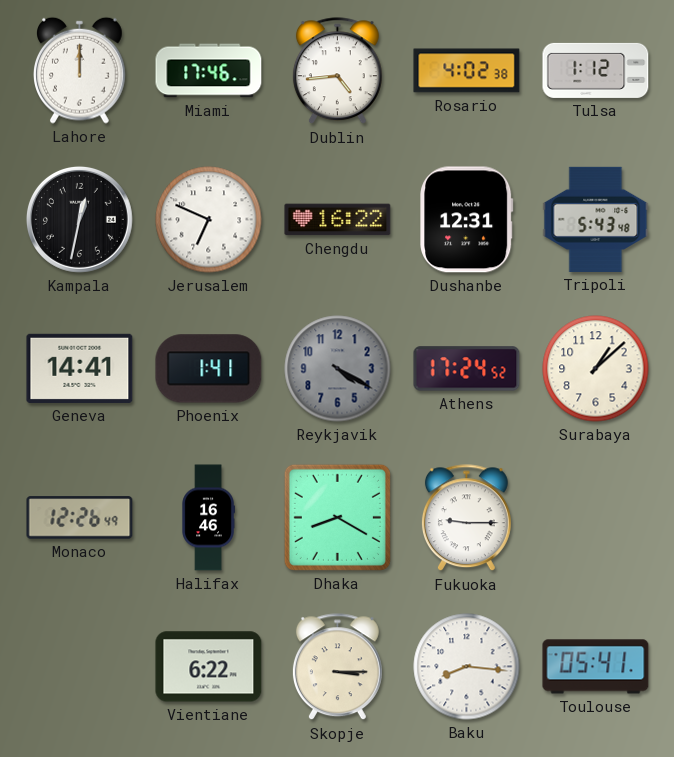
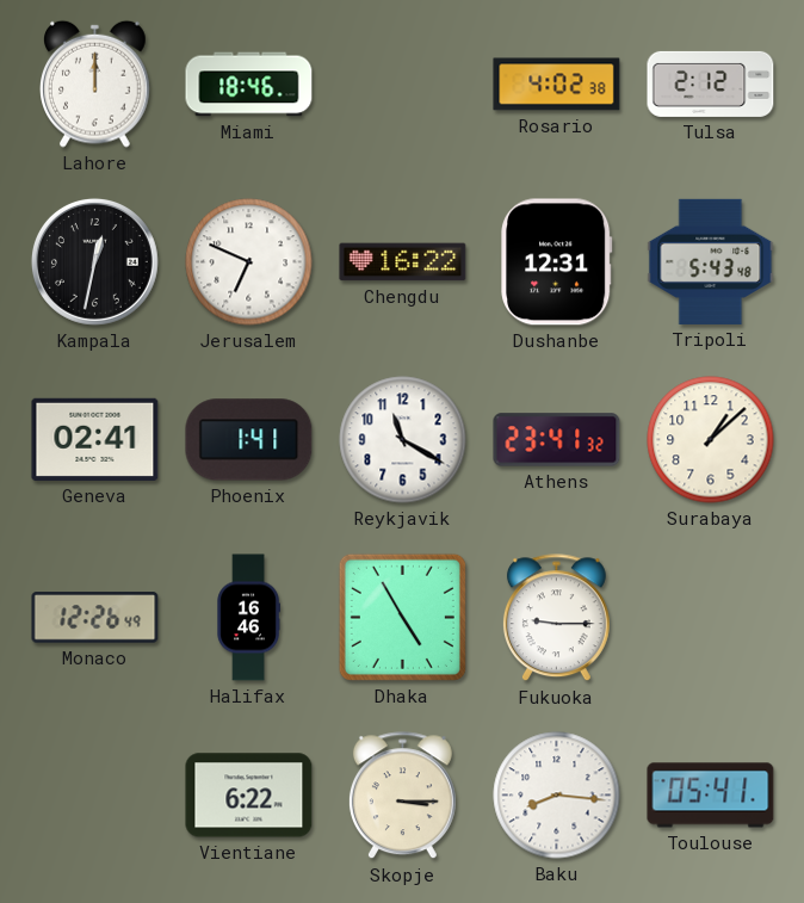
Miami: 17:46 -> 18:46
Dublin: 4:44 -> none
Tulsa: 1:12 -> 2:12
Geneva: 14:41 -> 02:41
Reykjavik: 4:20 -> 11:20
Reykjavik dial: grey -> white
Athens: 17:24 -> 23:41
Dhaka: 8:20 -> 4:55
